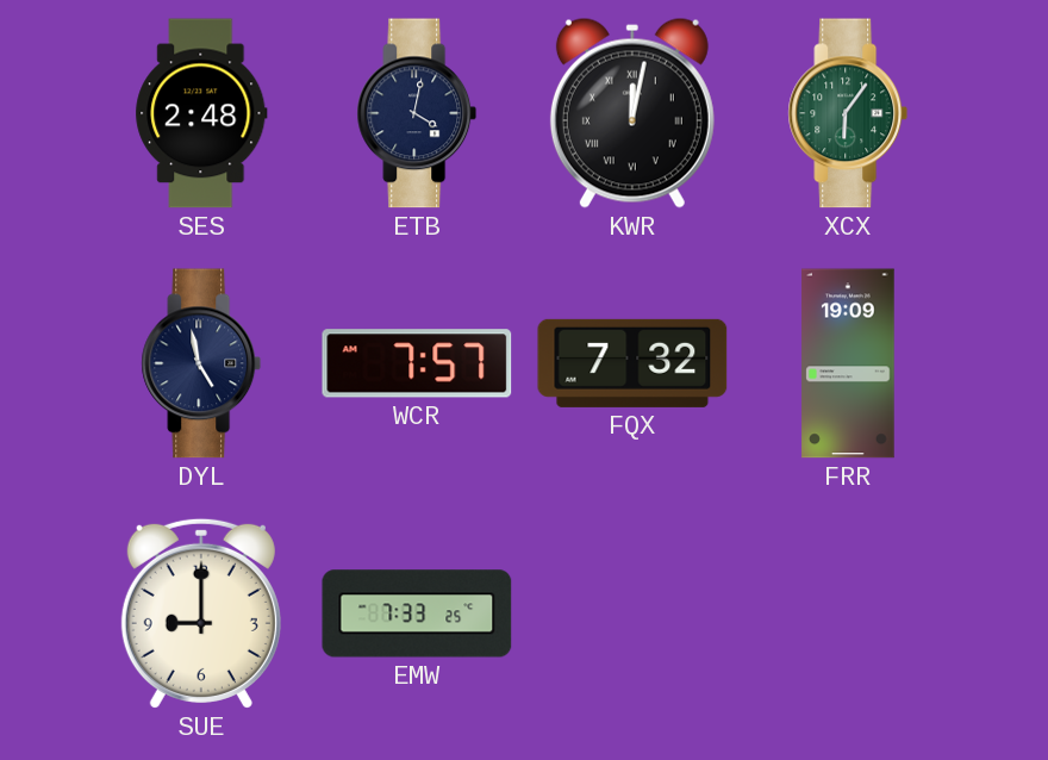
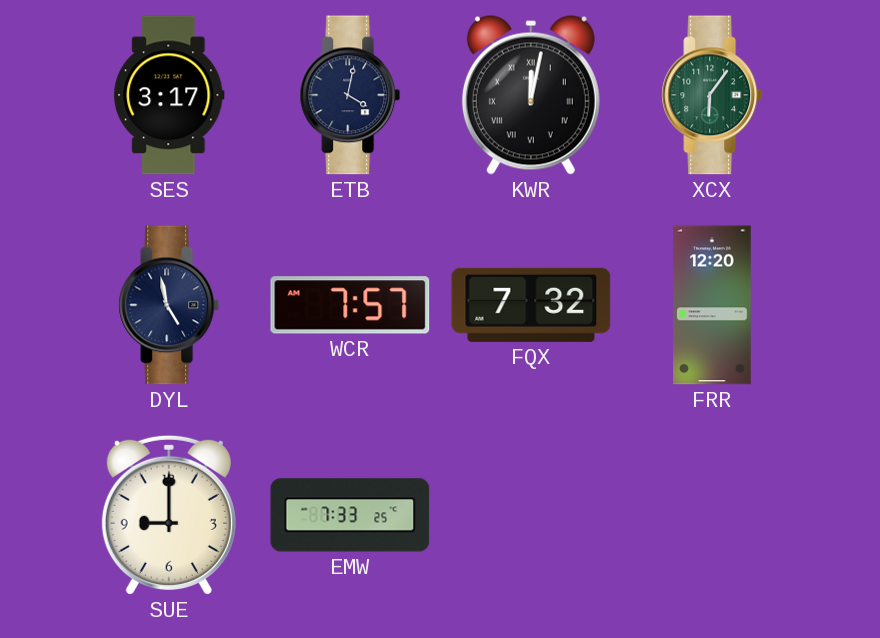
SES: 2:48 -> 3:17
FRR: 19:09 -> 12:20
